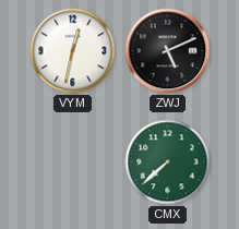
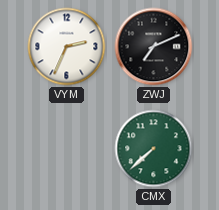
VYM: 12:32 -> 2:34
ZWJ: 5:11 -> 7:11
